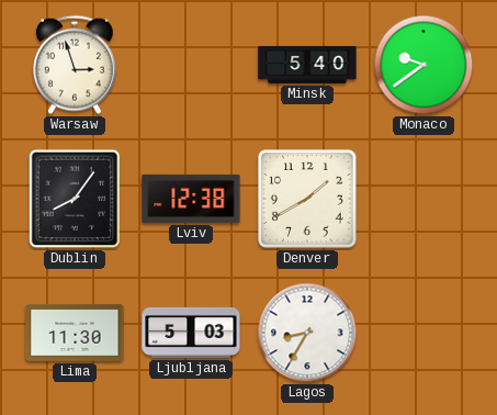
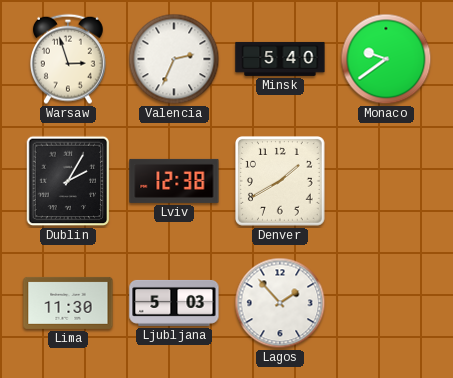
Valencia: none -> 2:34
Dublin: 8:06 -> 2:05
Lagos: 8:35 -> 1:53
